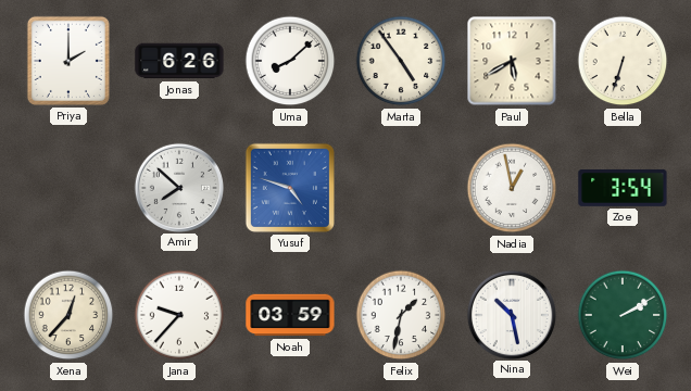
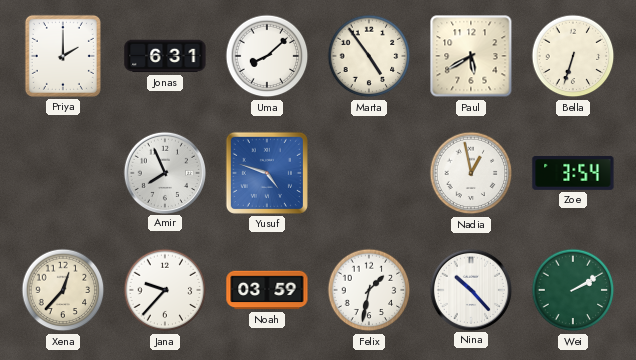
Jonas: 6:26 -> 6:31
Amir: 7:52 -> 7:56
Nina: 10:28 -> 10:23
